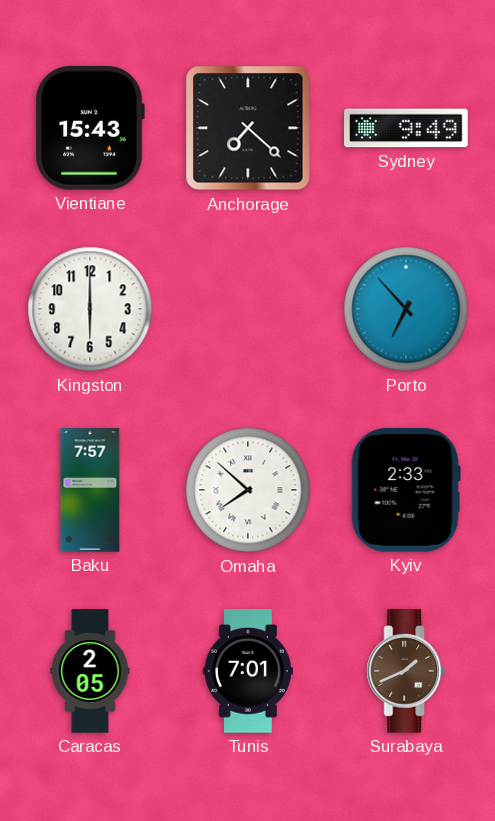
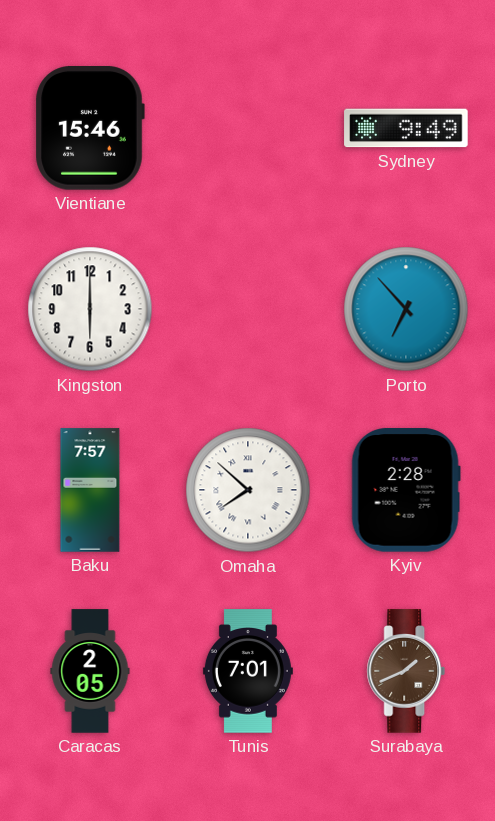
Vientiane: 15:43 -> 15:46
Anchorage: 7:22 -> none
Kyiv: 2:33 -> 2:28
